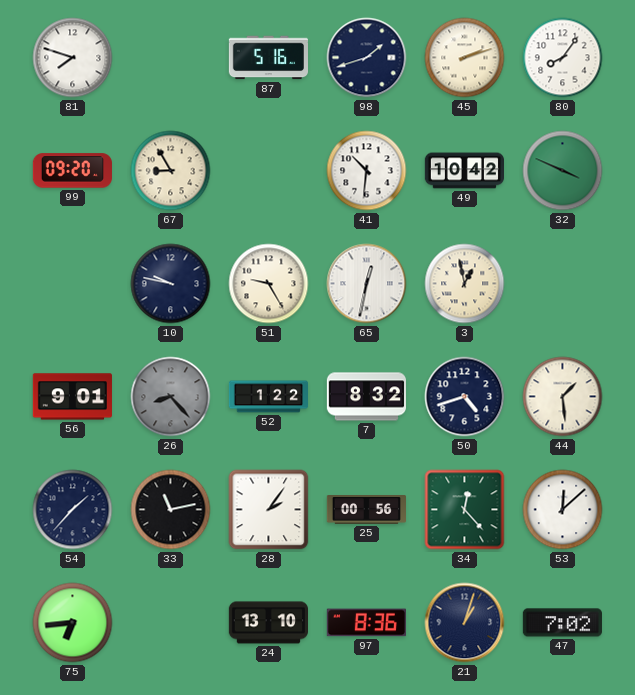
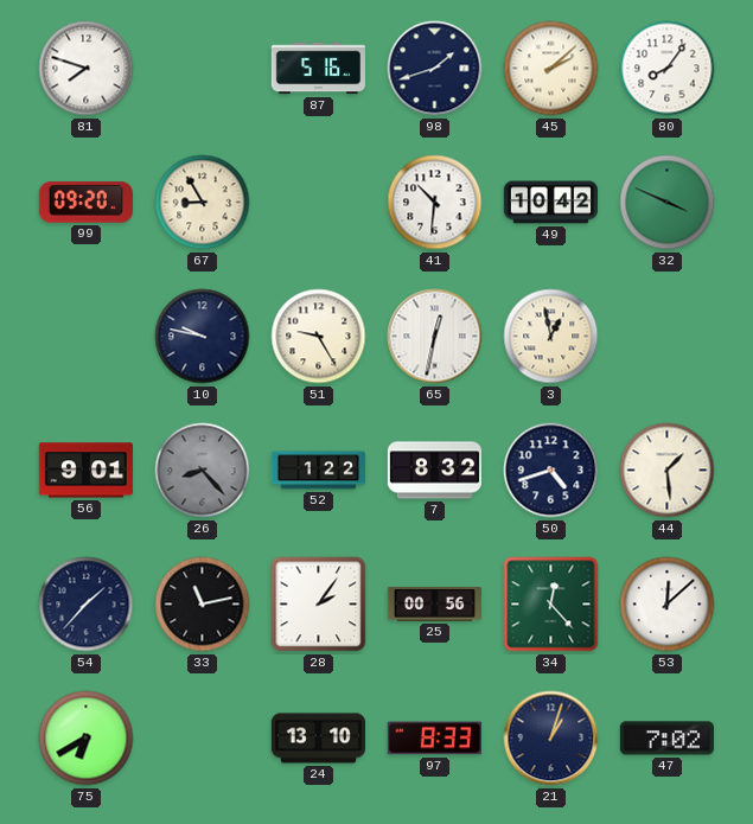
45: 2:12 -> 2:08
75: 6:44 -> 6:40
97: 8:36 -> 8:33
